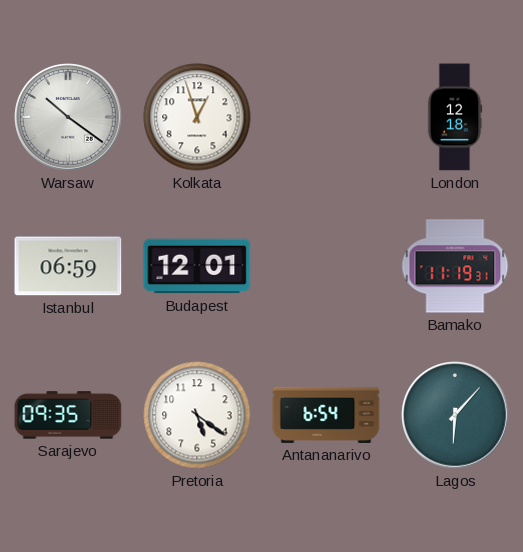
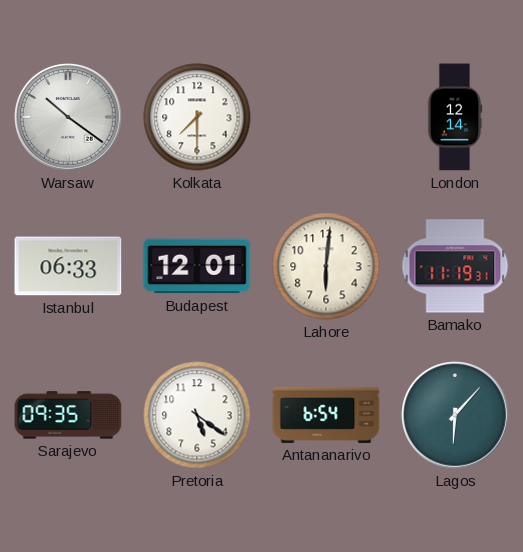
Kolkata: 12:57 -> 7:30
London: 12:18 -> 12:14
Istanbul: 06:59 -> 06:33
Lahore: none -> 6:01
